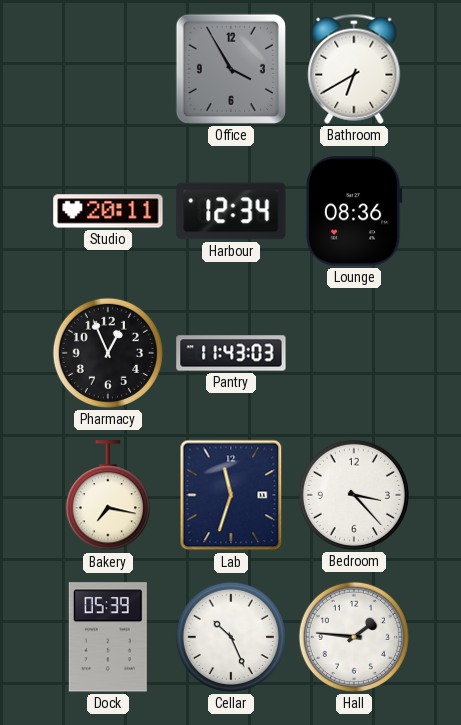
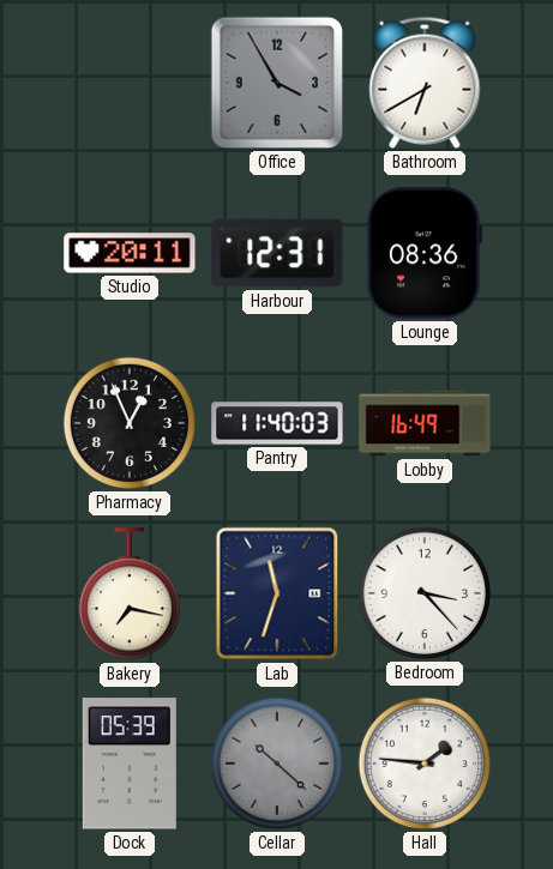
Harbour: 12:34 -> 12:31
Pantry: 11:43 -> 11:40
Lobby: none -> 16:49
Cellar: 10:26 -> 10:22
Cellar dial: white -> grey
